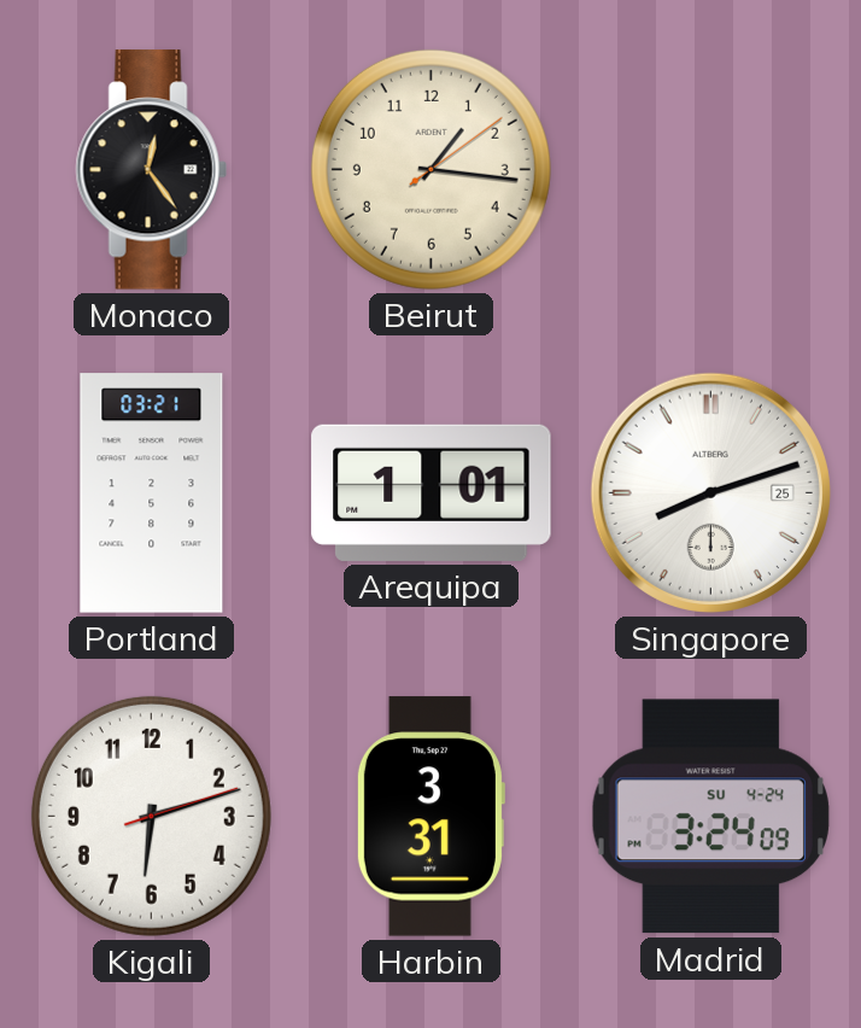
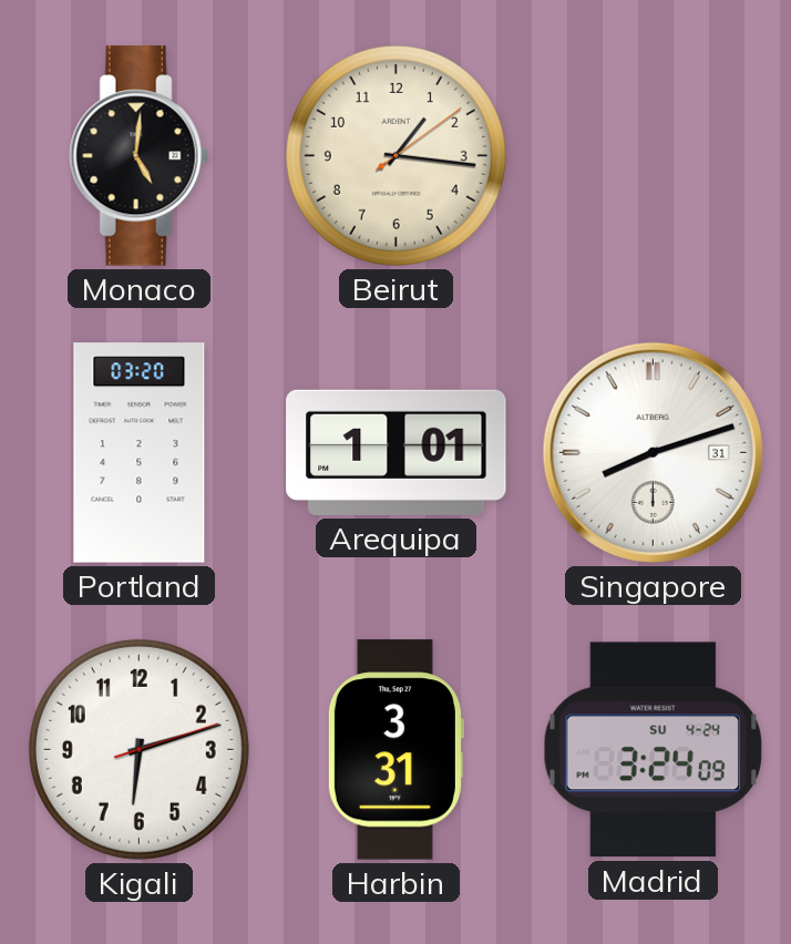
Monaco: 12:24 -> 5:01
Portland: 03:21 -> 03:20
Singapore date: 25 -> 31
